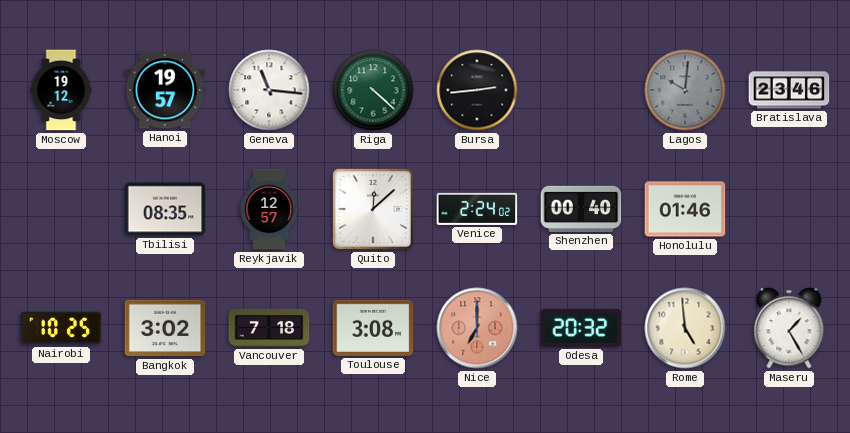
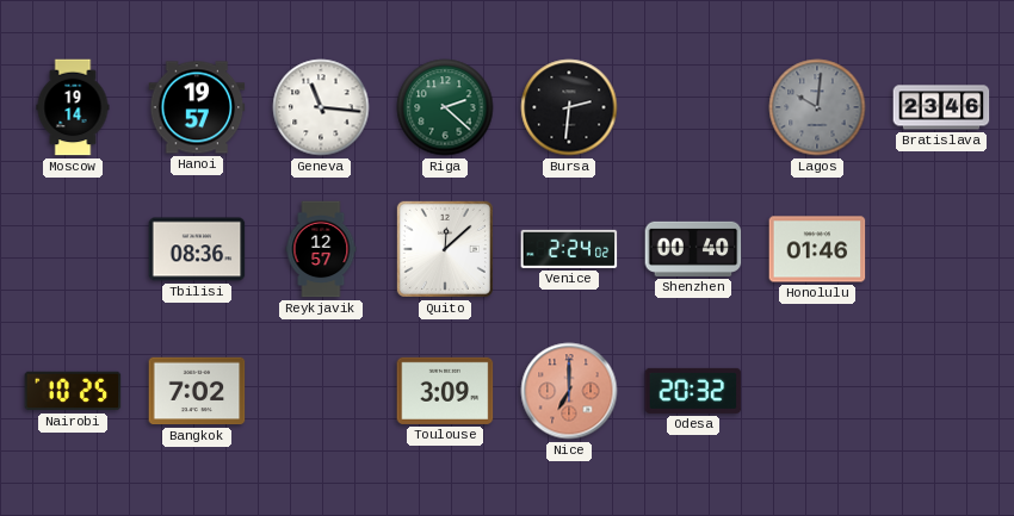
Moscow: 19:12 -> 19:14
Riga: 4:22 -> 2:22
Bursa: 2:44 -> 2:31
Tbilisi: 08:35 -> 08:36
Bangkok: 3:02 -> 7:02
Vancouver: 7:18 -> none
Toulouse: 3:08 -> 3:09
Rome: 4:59 -> none
Maseru: 1:25 -> none
